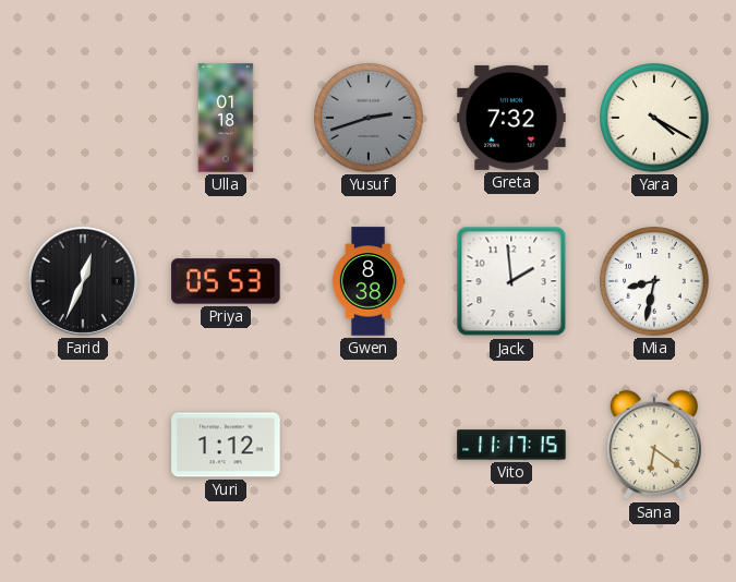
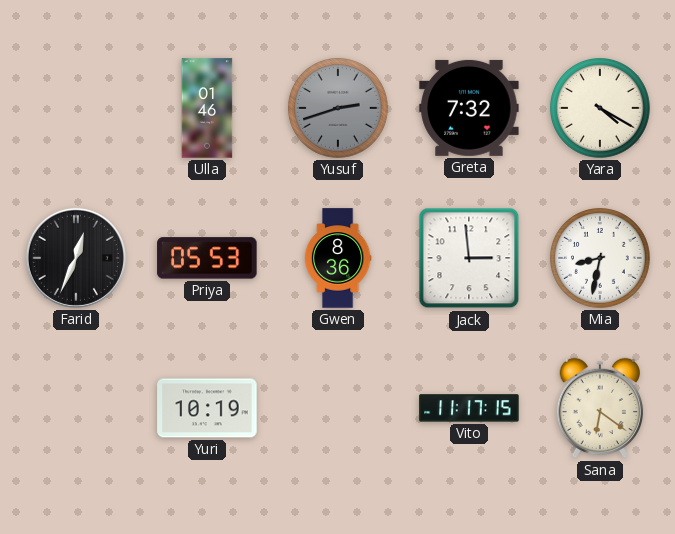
Ulla: 01:18 -> 01:46
Gwen: 8:38 -> 8:36
Jack: 1:59 -> 2:59
Yuri: 1:12 -> 10:19
